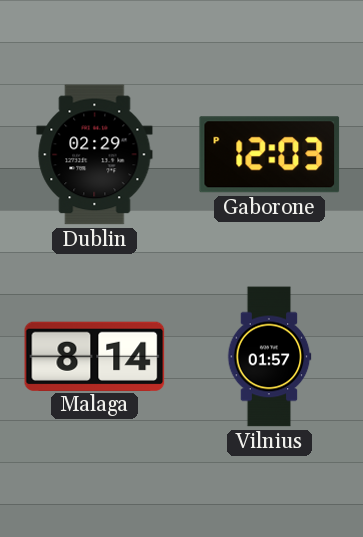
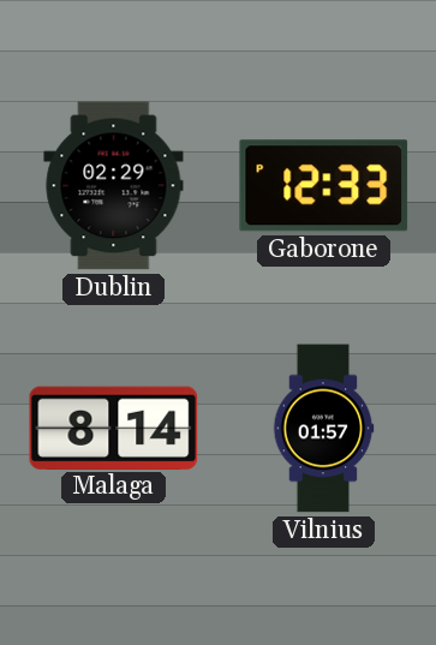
Gaborone: 12:03 -> 12:33
